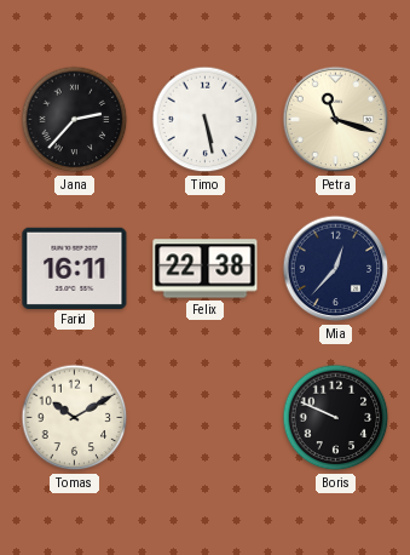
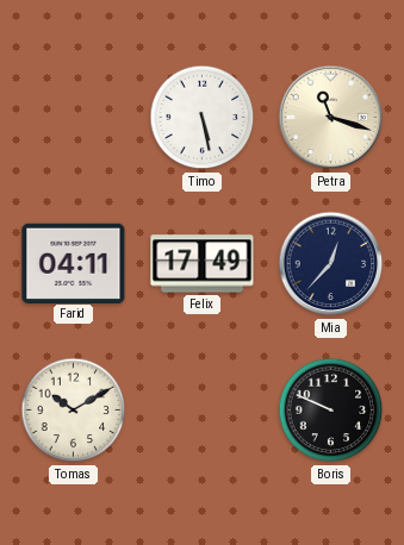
Jana: 2:37 -> none
Farid: 16:11 -> 04:11
Felix: 22:38 -> 17:49
